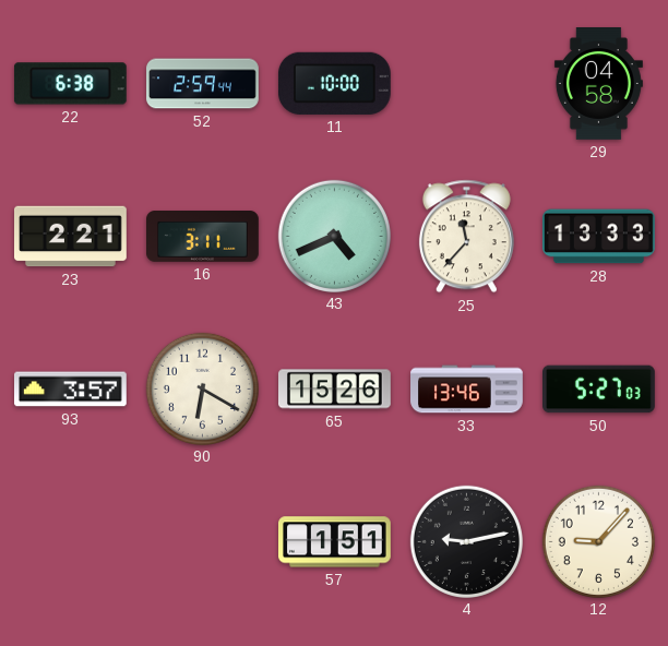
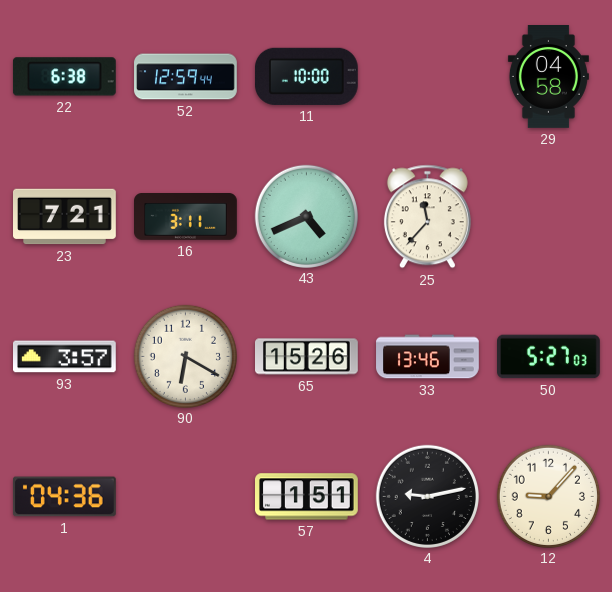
52: 2:59 -> 12:59
23: 2:21 -> 7:21
28: 13:33 -> none
1: none -> 04:36
